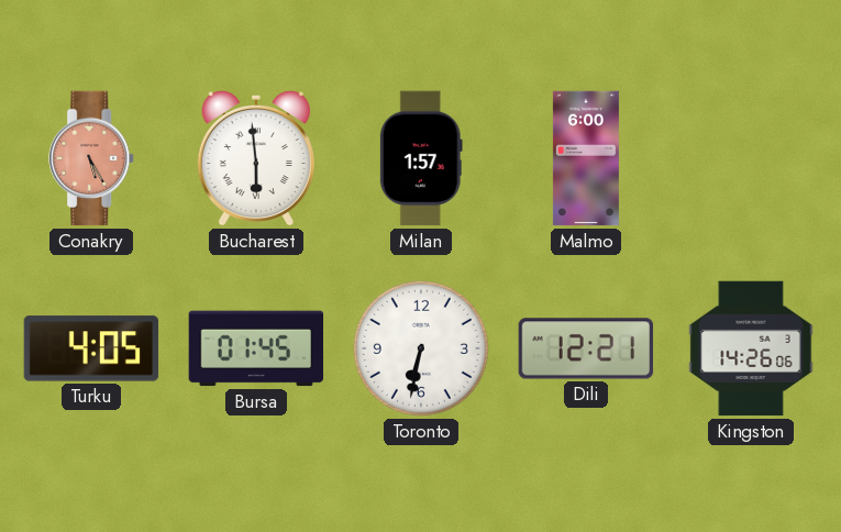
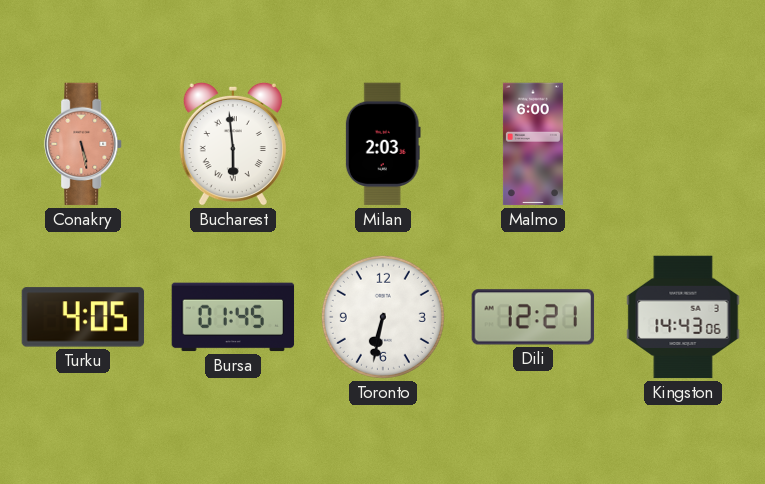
Conakry: 5:25 -> 5:28
Milan: 1:57 -> 2:03
Kingston: 14:26 -> 14:43
